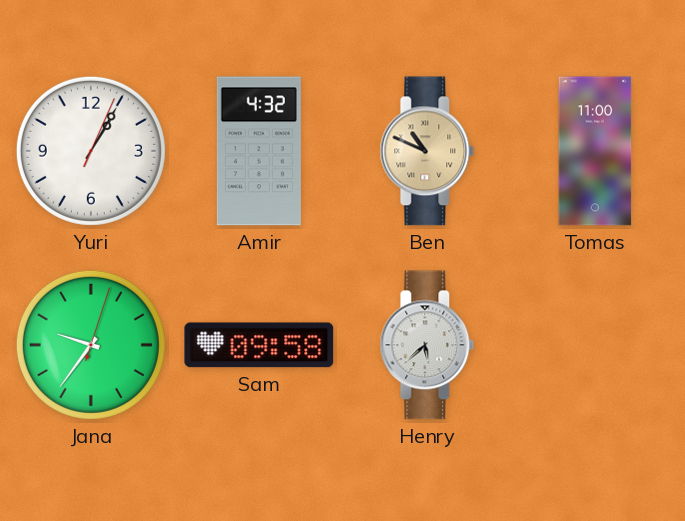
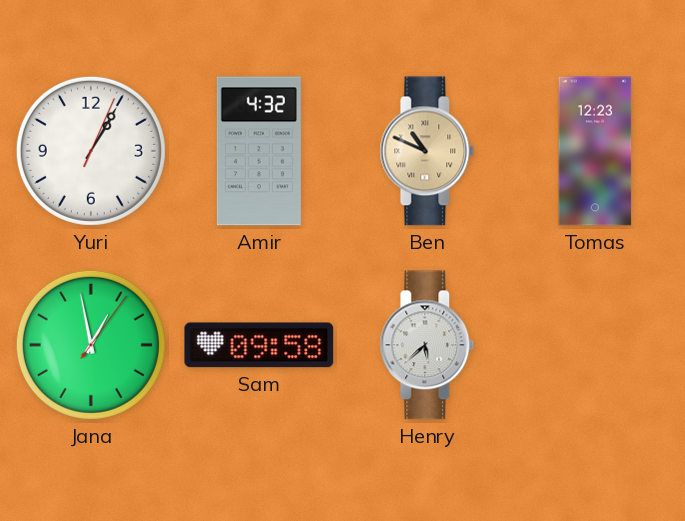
Tomas: 11:00 -> 12:23
Jana: 9:36 -> 12:58
